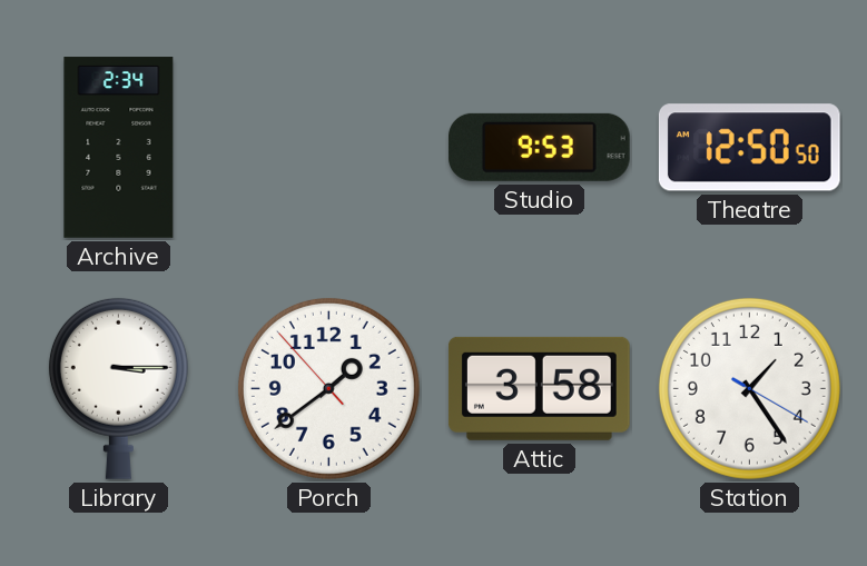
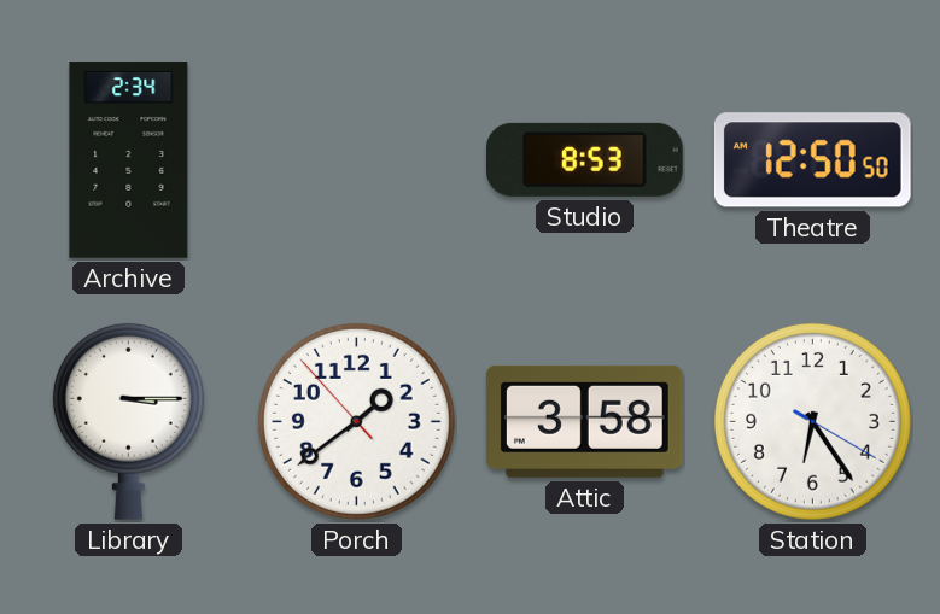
Studio: 9:53 -> 8:53
Station: 1:24 -> 6:24
